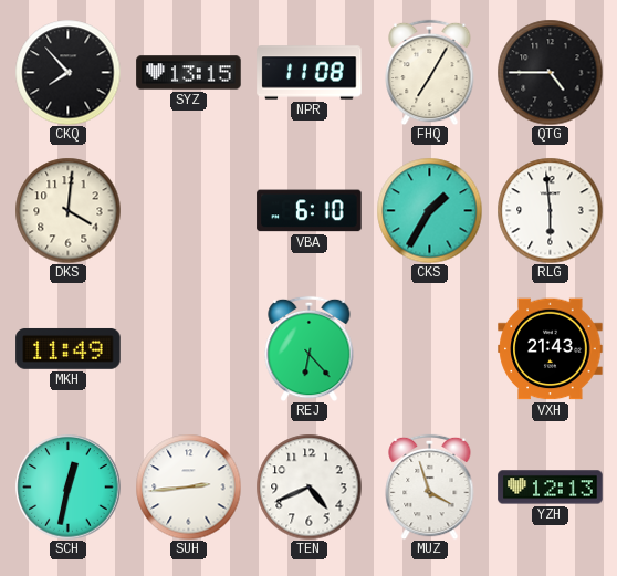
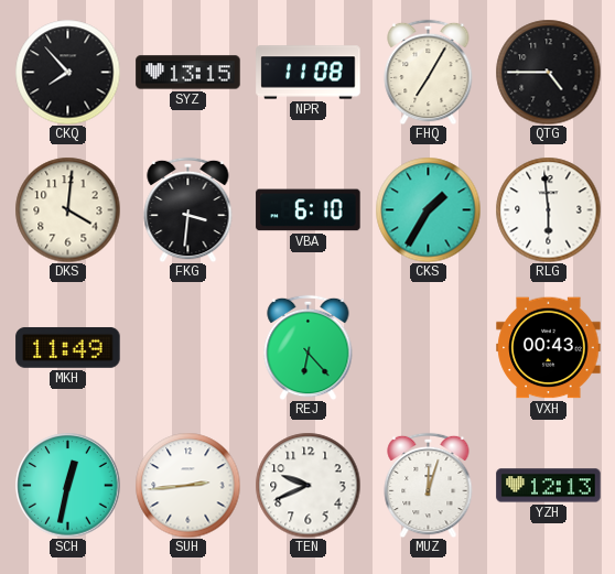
FKG: none -> 3:31
VXH: 21:43 -> 00:43
TEN: 4:41 -> 9:41
MUZ: 3:57 -> 12:03
